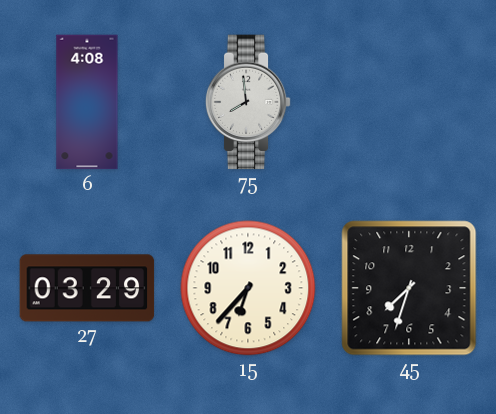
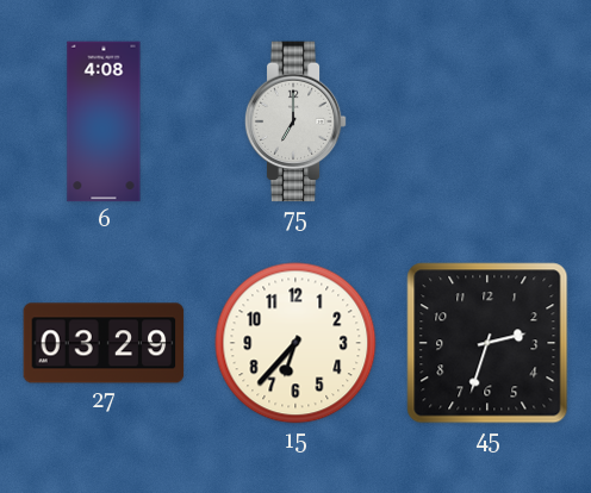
75: 7:59 -> 7:00
45: 7:33 -> 2:33
